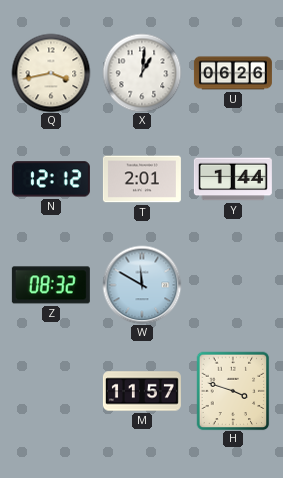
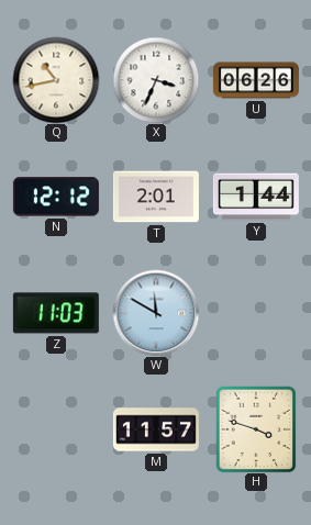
Q: 3:43 -> 10:43
X: 1:01 -> 3:34
Z: 08:32 -> 11:03
